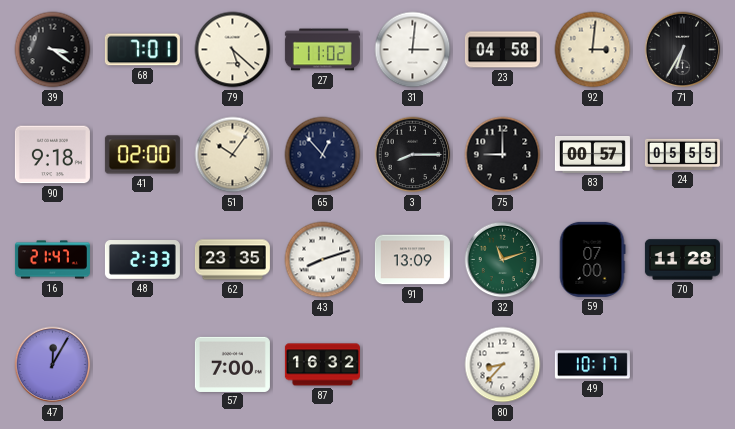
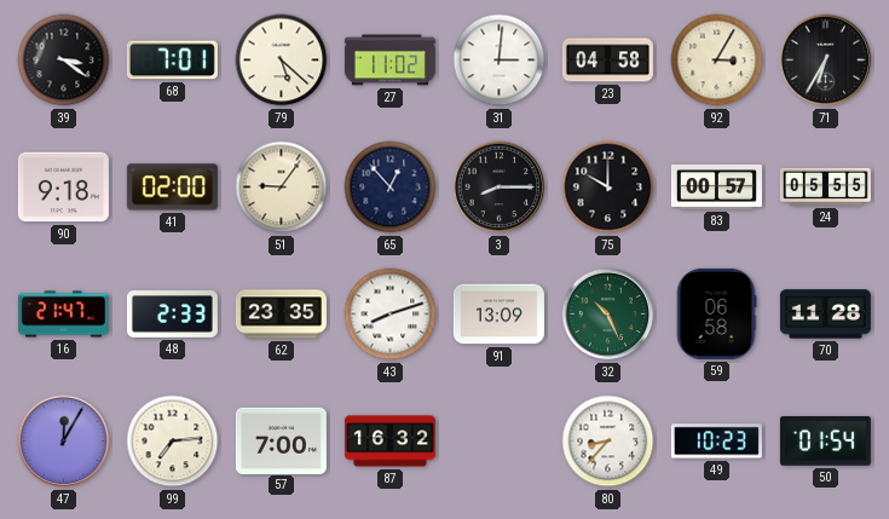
92: 3:01 -> 3:05
51: 10:06 -> 9:06
75: 9:00 -> 10:00
32: 11:12 -> 10:26
59: 07:00 -> 06:58
99: none -> 7:14
49: 10:17 -> 10:23
50: none -> 01:54
